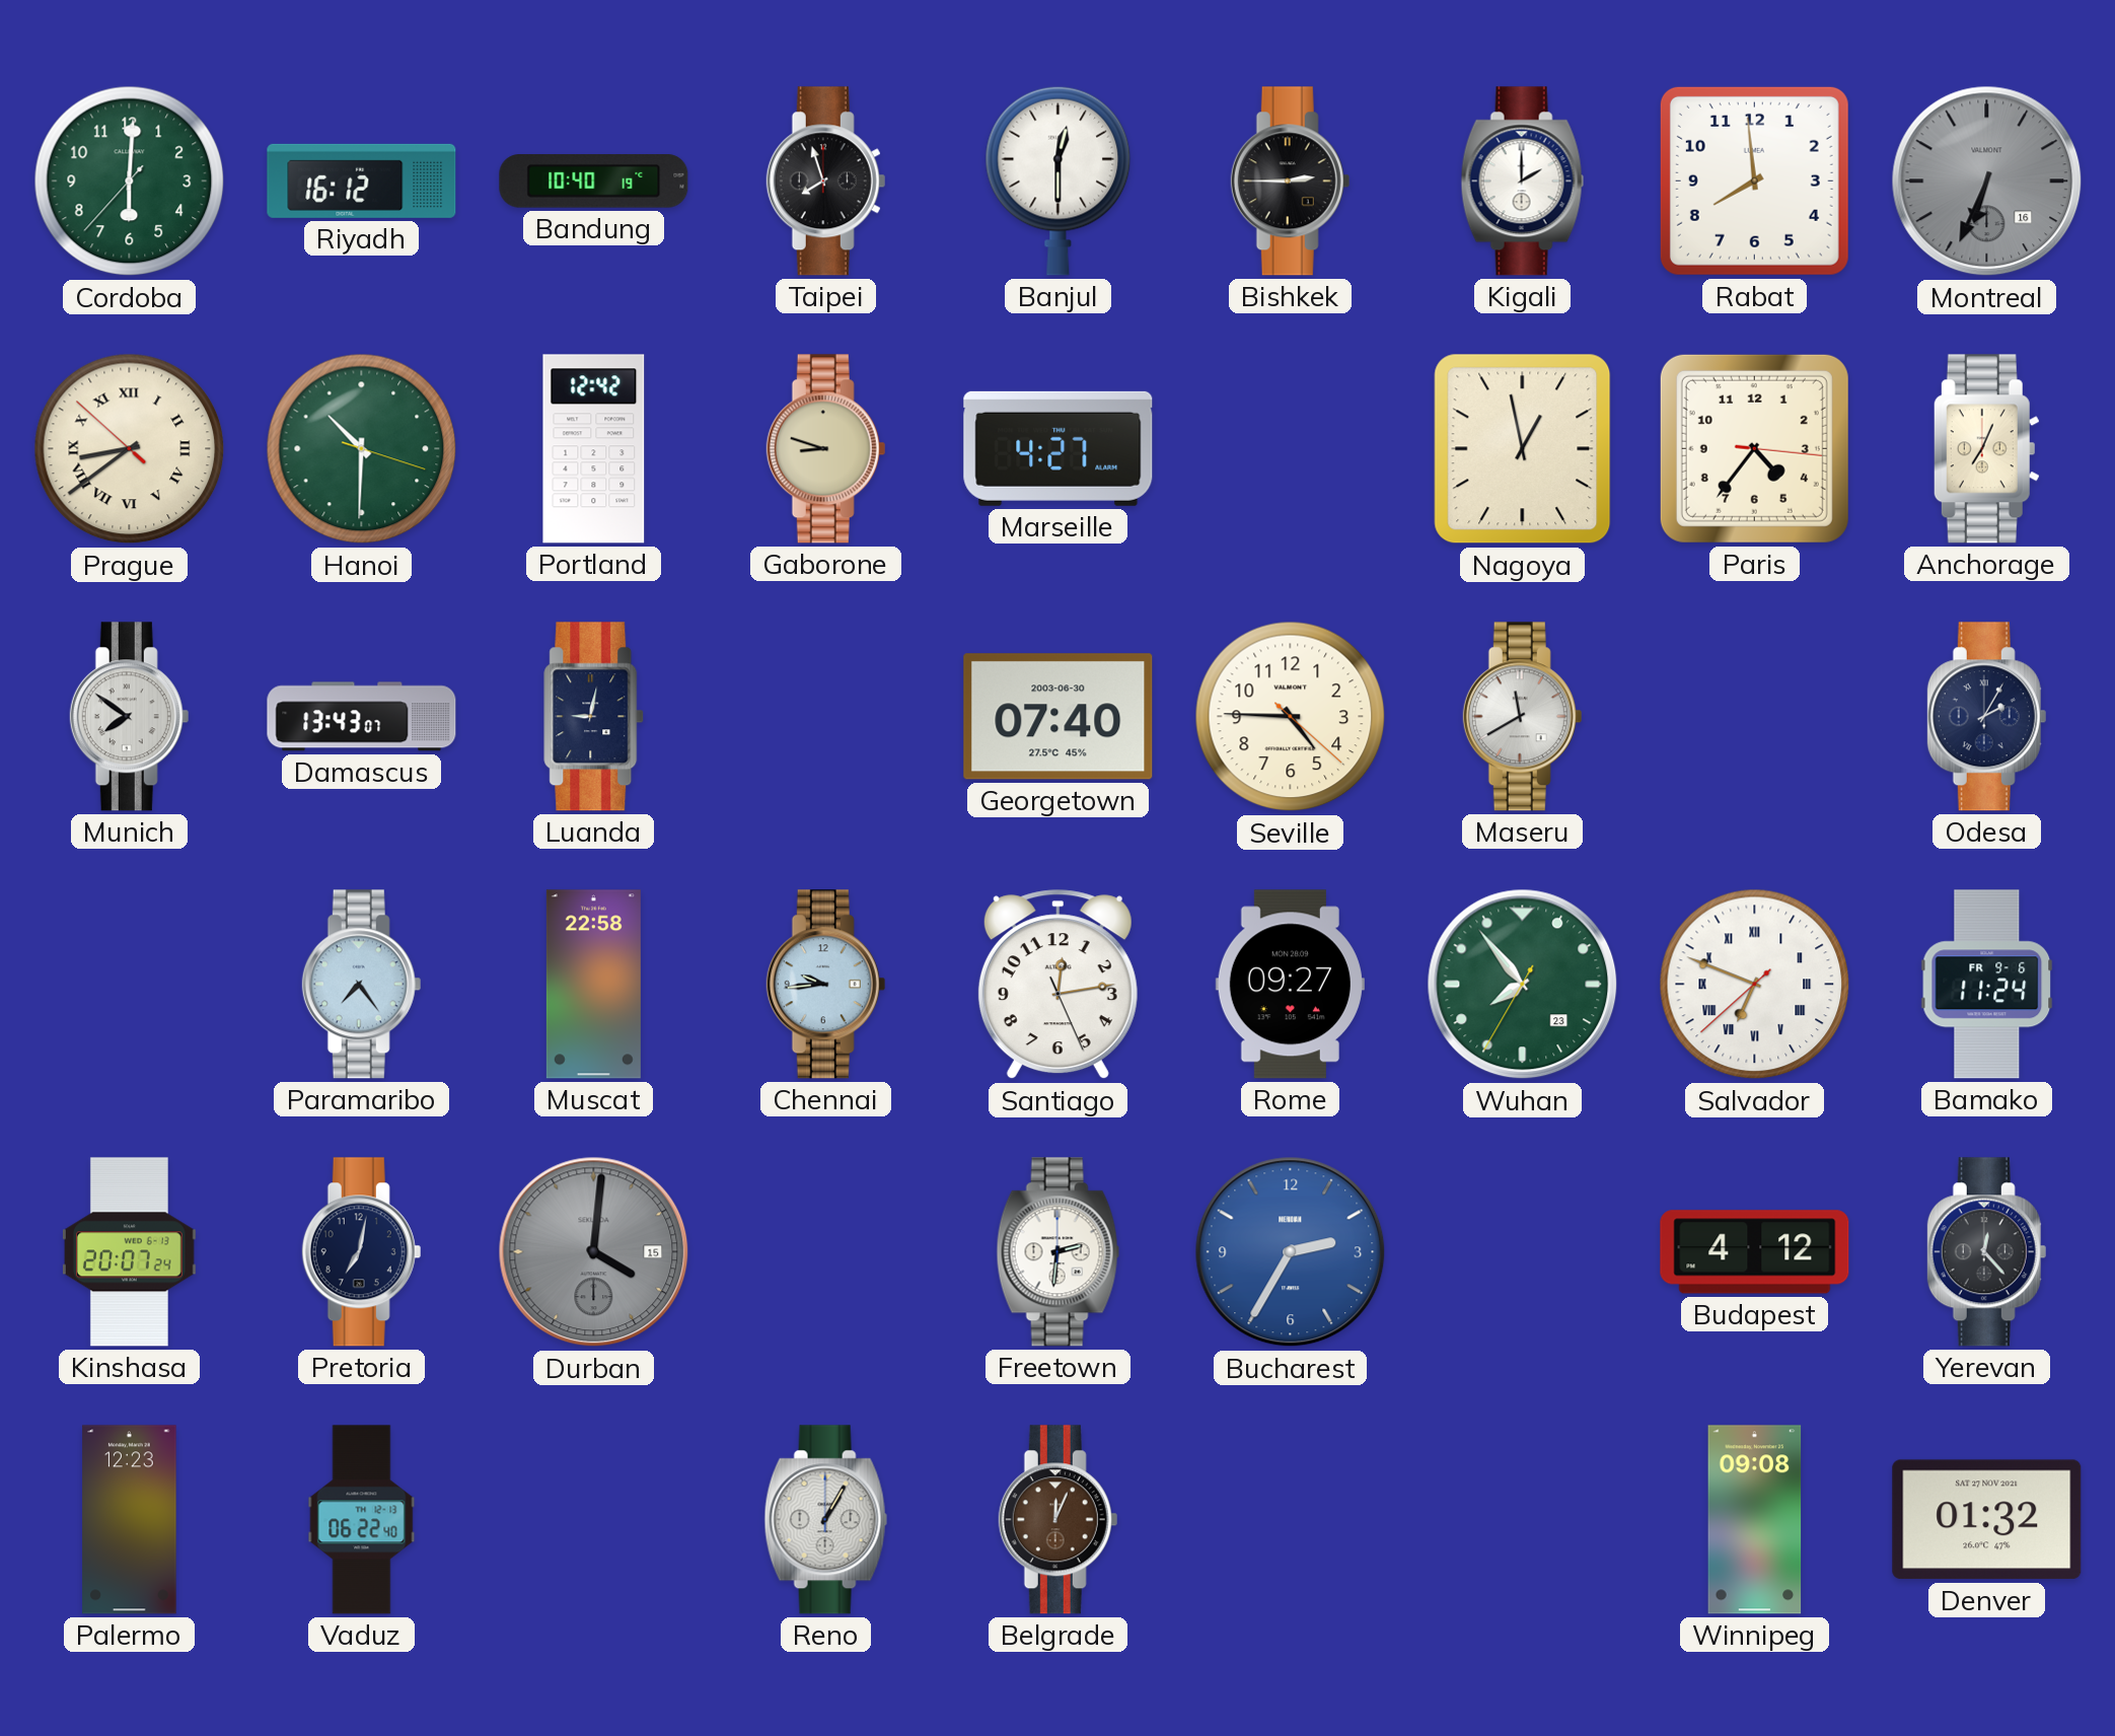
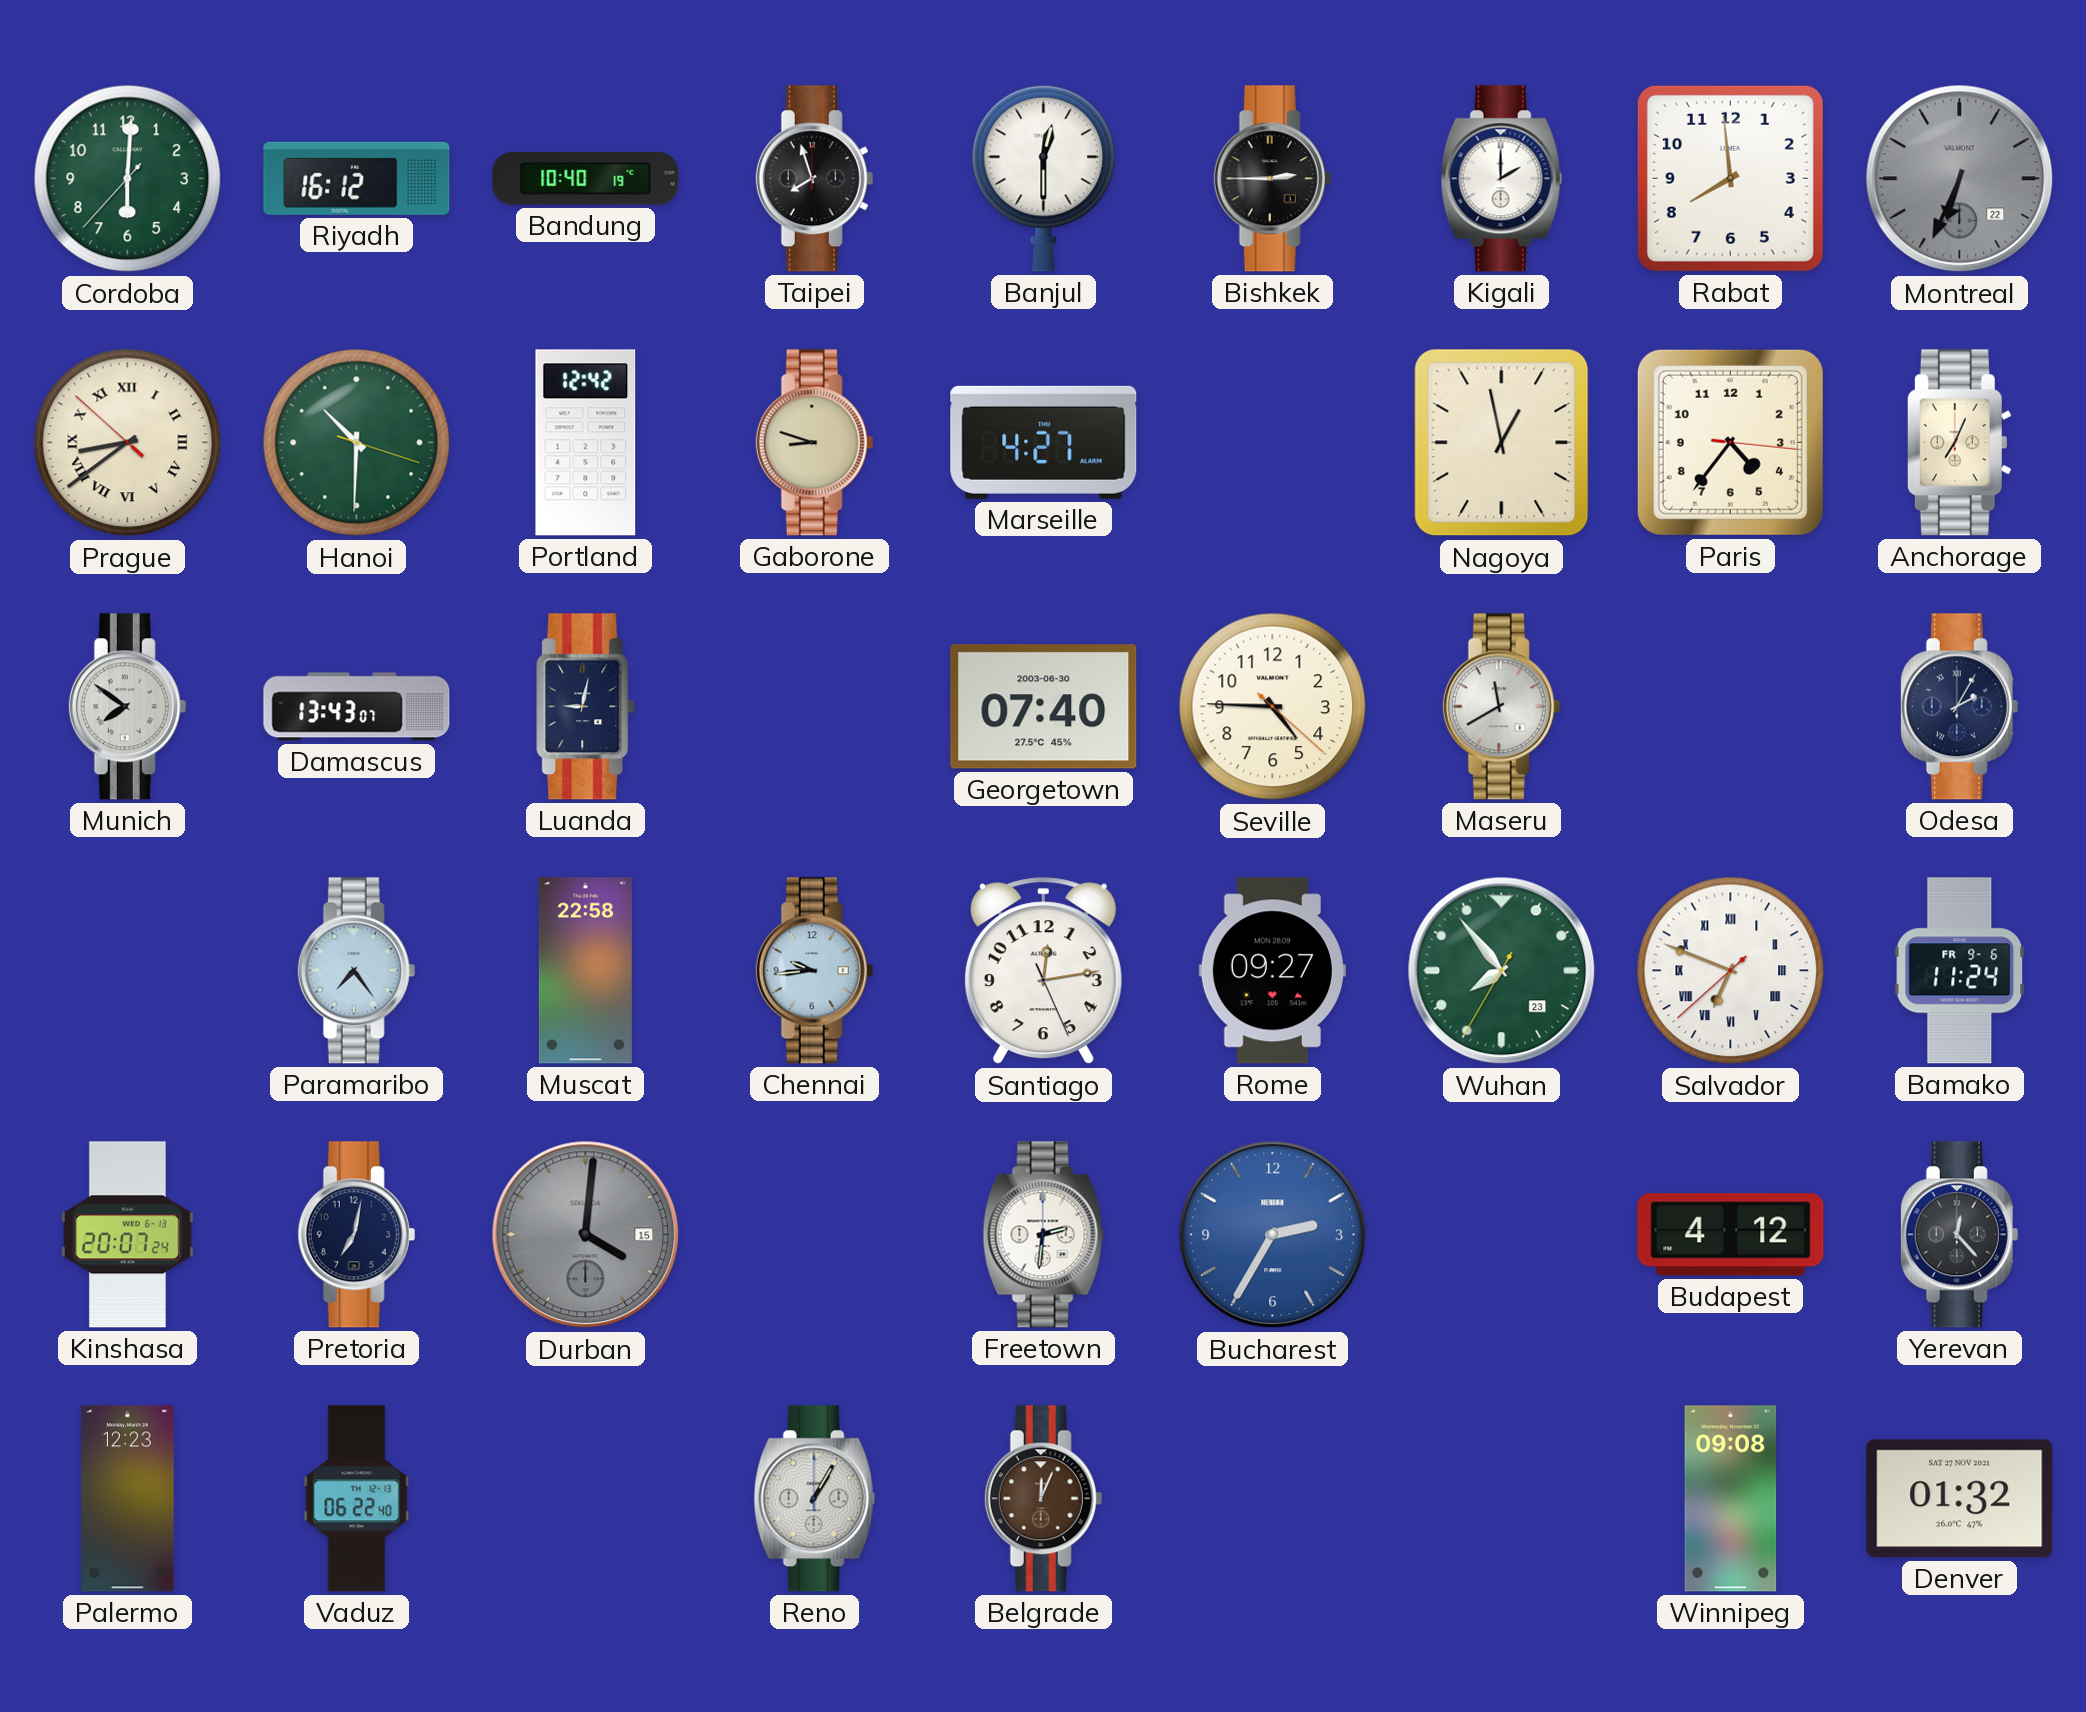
Montreal date: 16 -> 22
